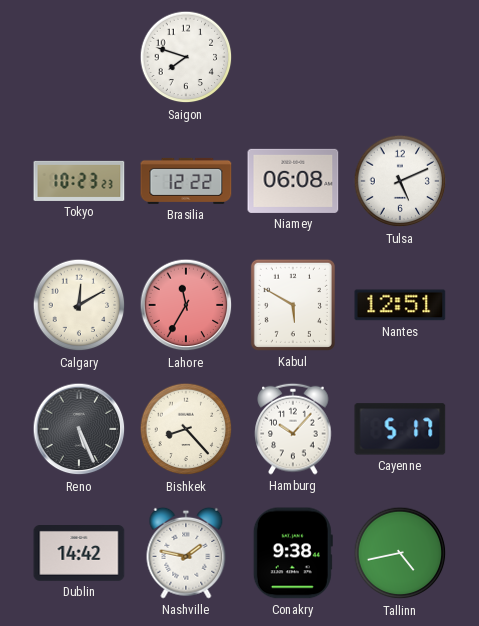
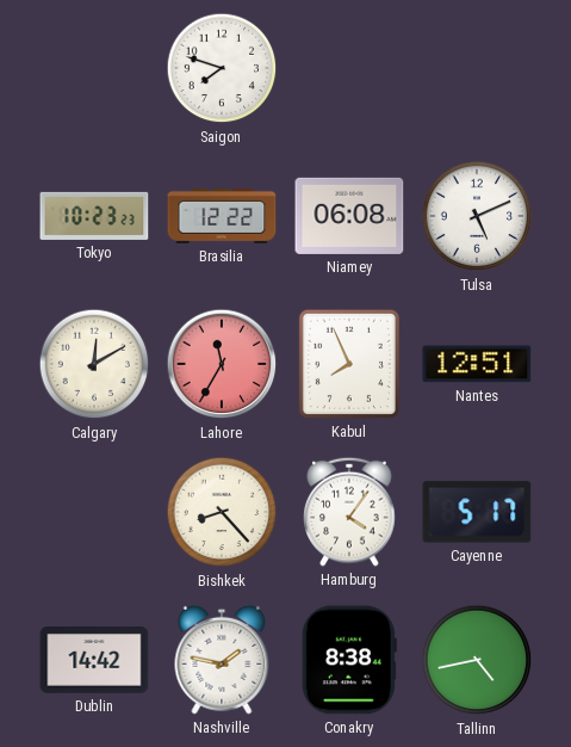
Kabul: 5:50 -> 7:56
Reno: 5:26 -> none
Hamburg: 10:07 -> 4:06
Conakry: 9:38 -> 8:38
